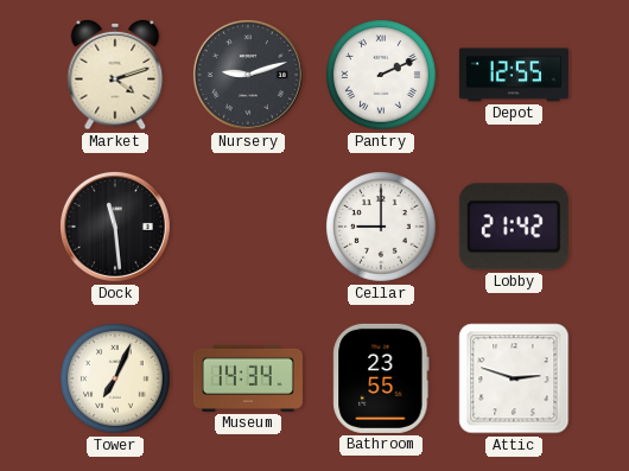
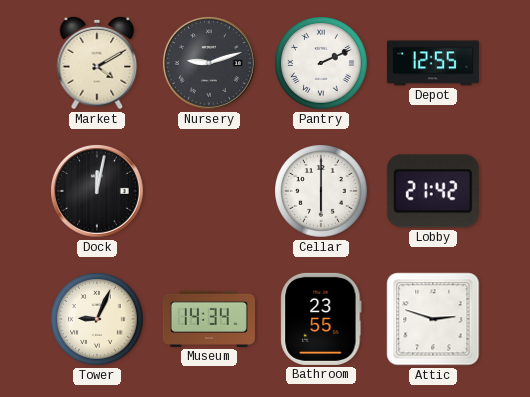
Market: 4:12 -> 4:10
Dock: 11:29 -> 12:02
Cellar: 9:00 -> 6:00
Tower: 7:04 -> 9:04
